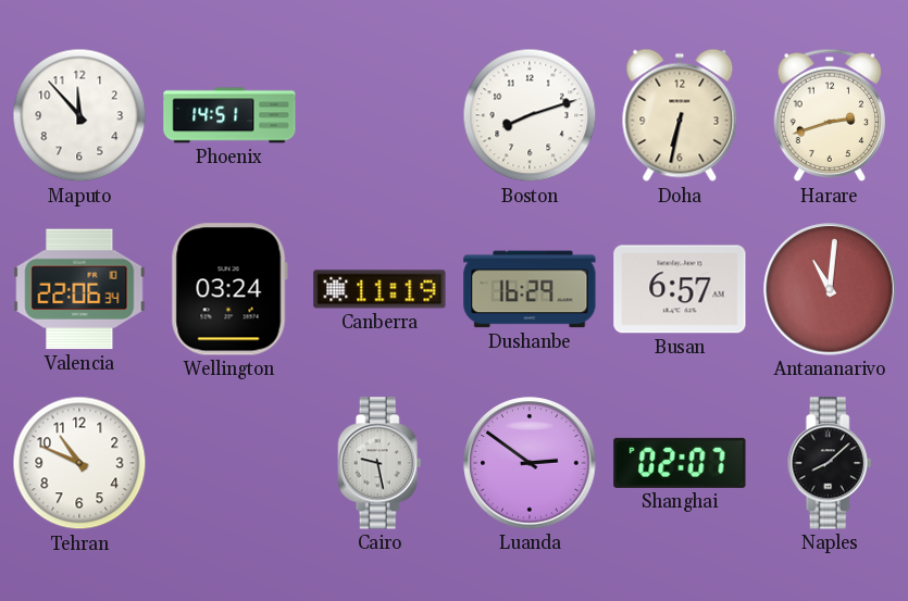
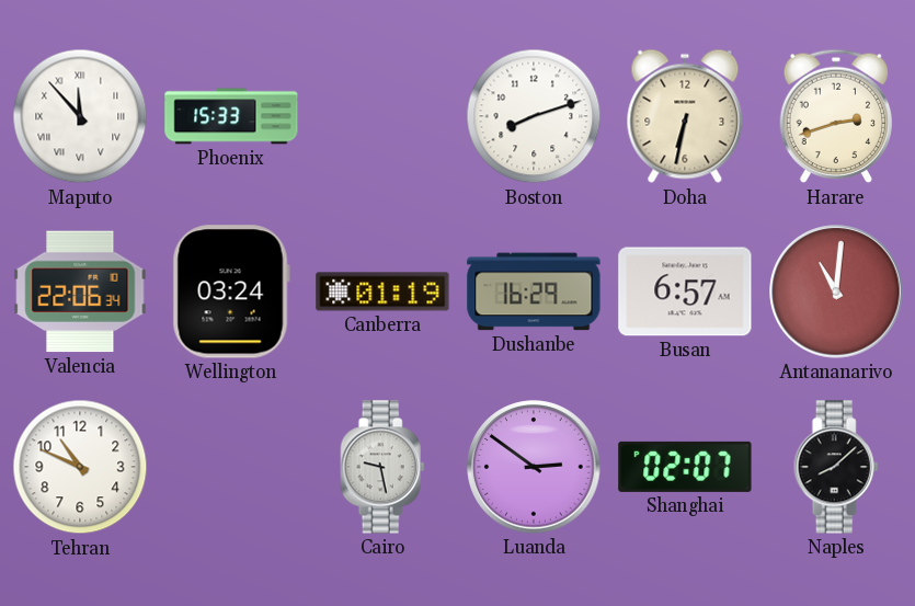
Maputo numerals: Arabic -> Roman
Phoenix: 14:51 -> 15:33
Canberra: 11:19 -> 01:19
